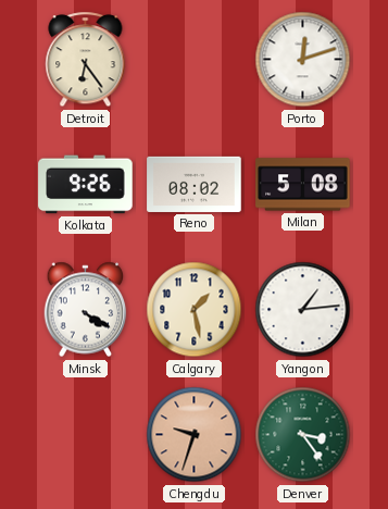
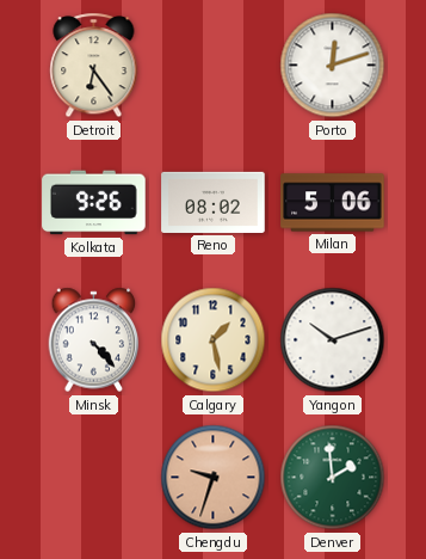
Milan: 5:08 -> 5:06
Minsk: 4:20 -> 4:23
Yangon: 1:14 -> 10:12
Denver: 3:24 -> 1:59
